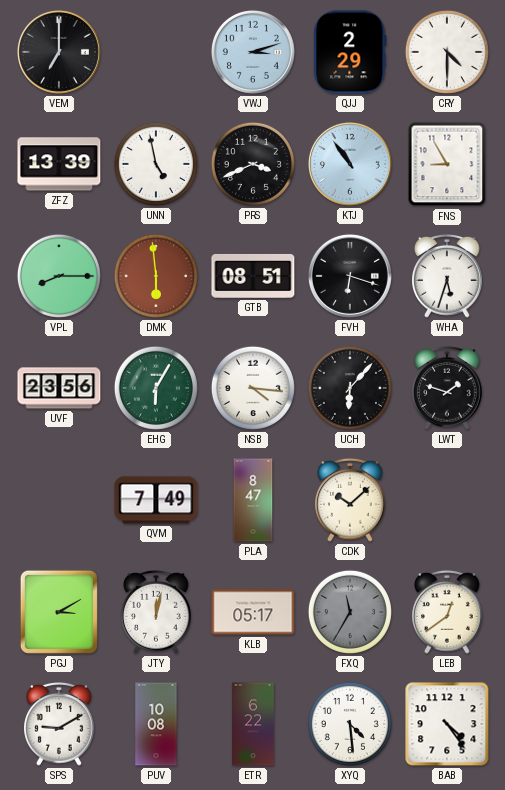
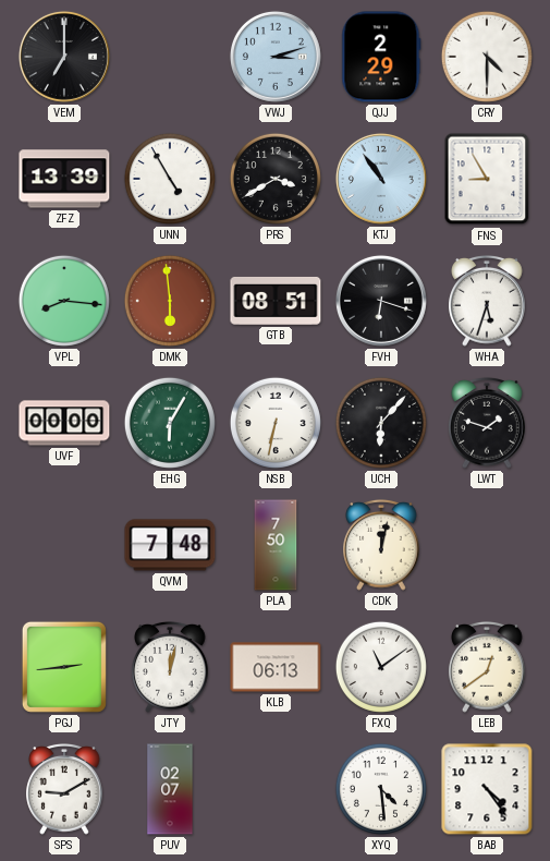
UNN: 4:58 -> 4:55
PRS: 3:41 -> 3:40
VPL: 8:15 -> 8:16
UVF: 23:56 -> 00:00
NSB: 4:16 -> 6:32
QVM: 7:49 -> 7:48
PLA: 8:47 -> 7:50
CDK: 10:08 -> 12:02
PGJ: 3:10 -> 2:44
KLB: 05:17 -> 06:13
FXQ: 11:35 -> 11:09
FXQ dial: grey -> white
PUV: 10:08 -> 02:07
ETR: 6:22 -> none
